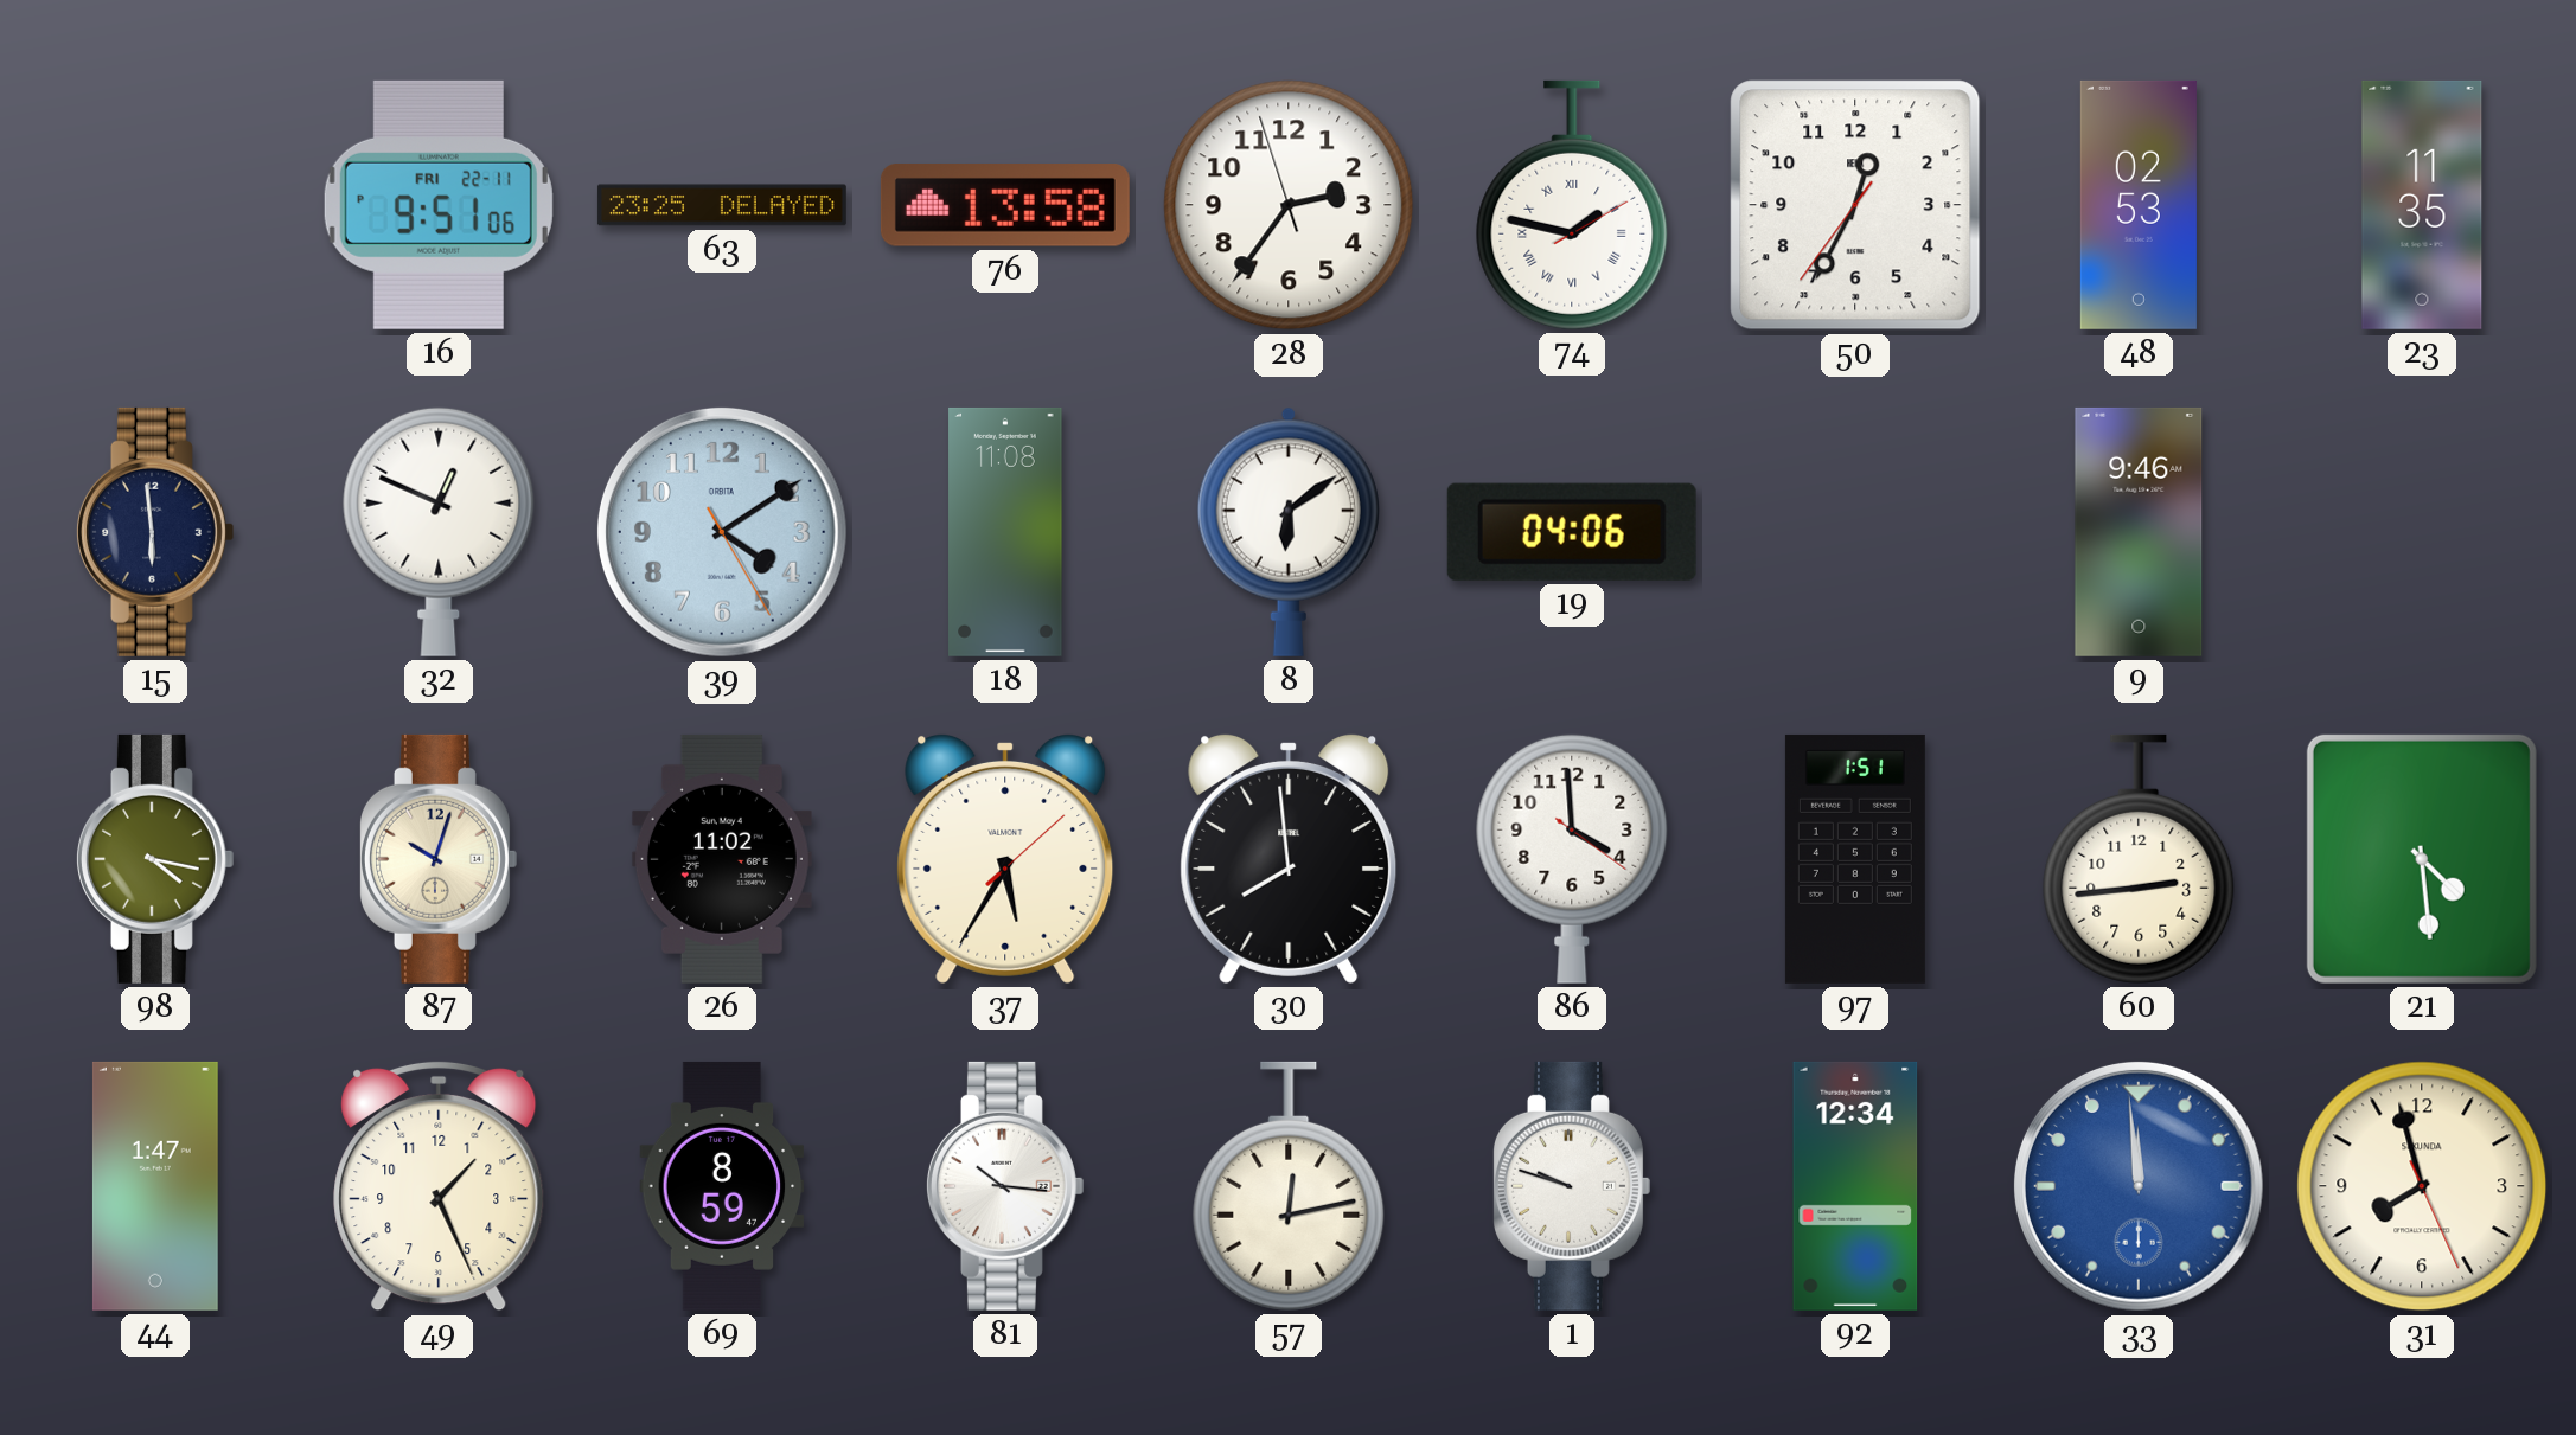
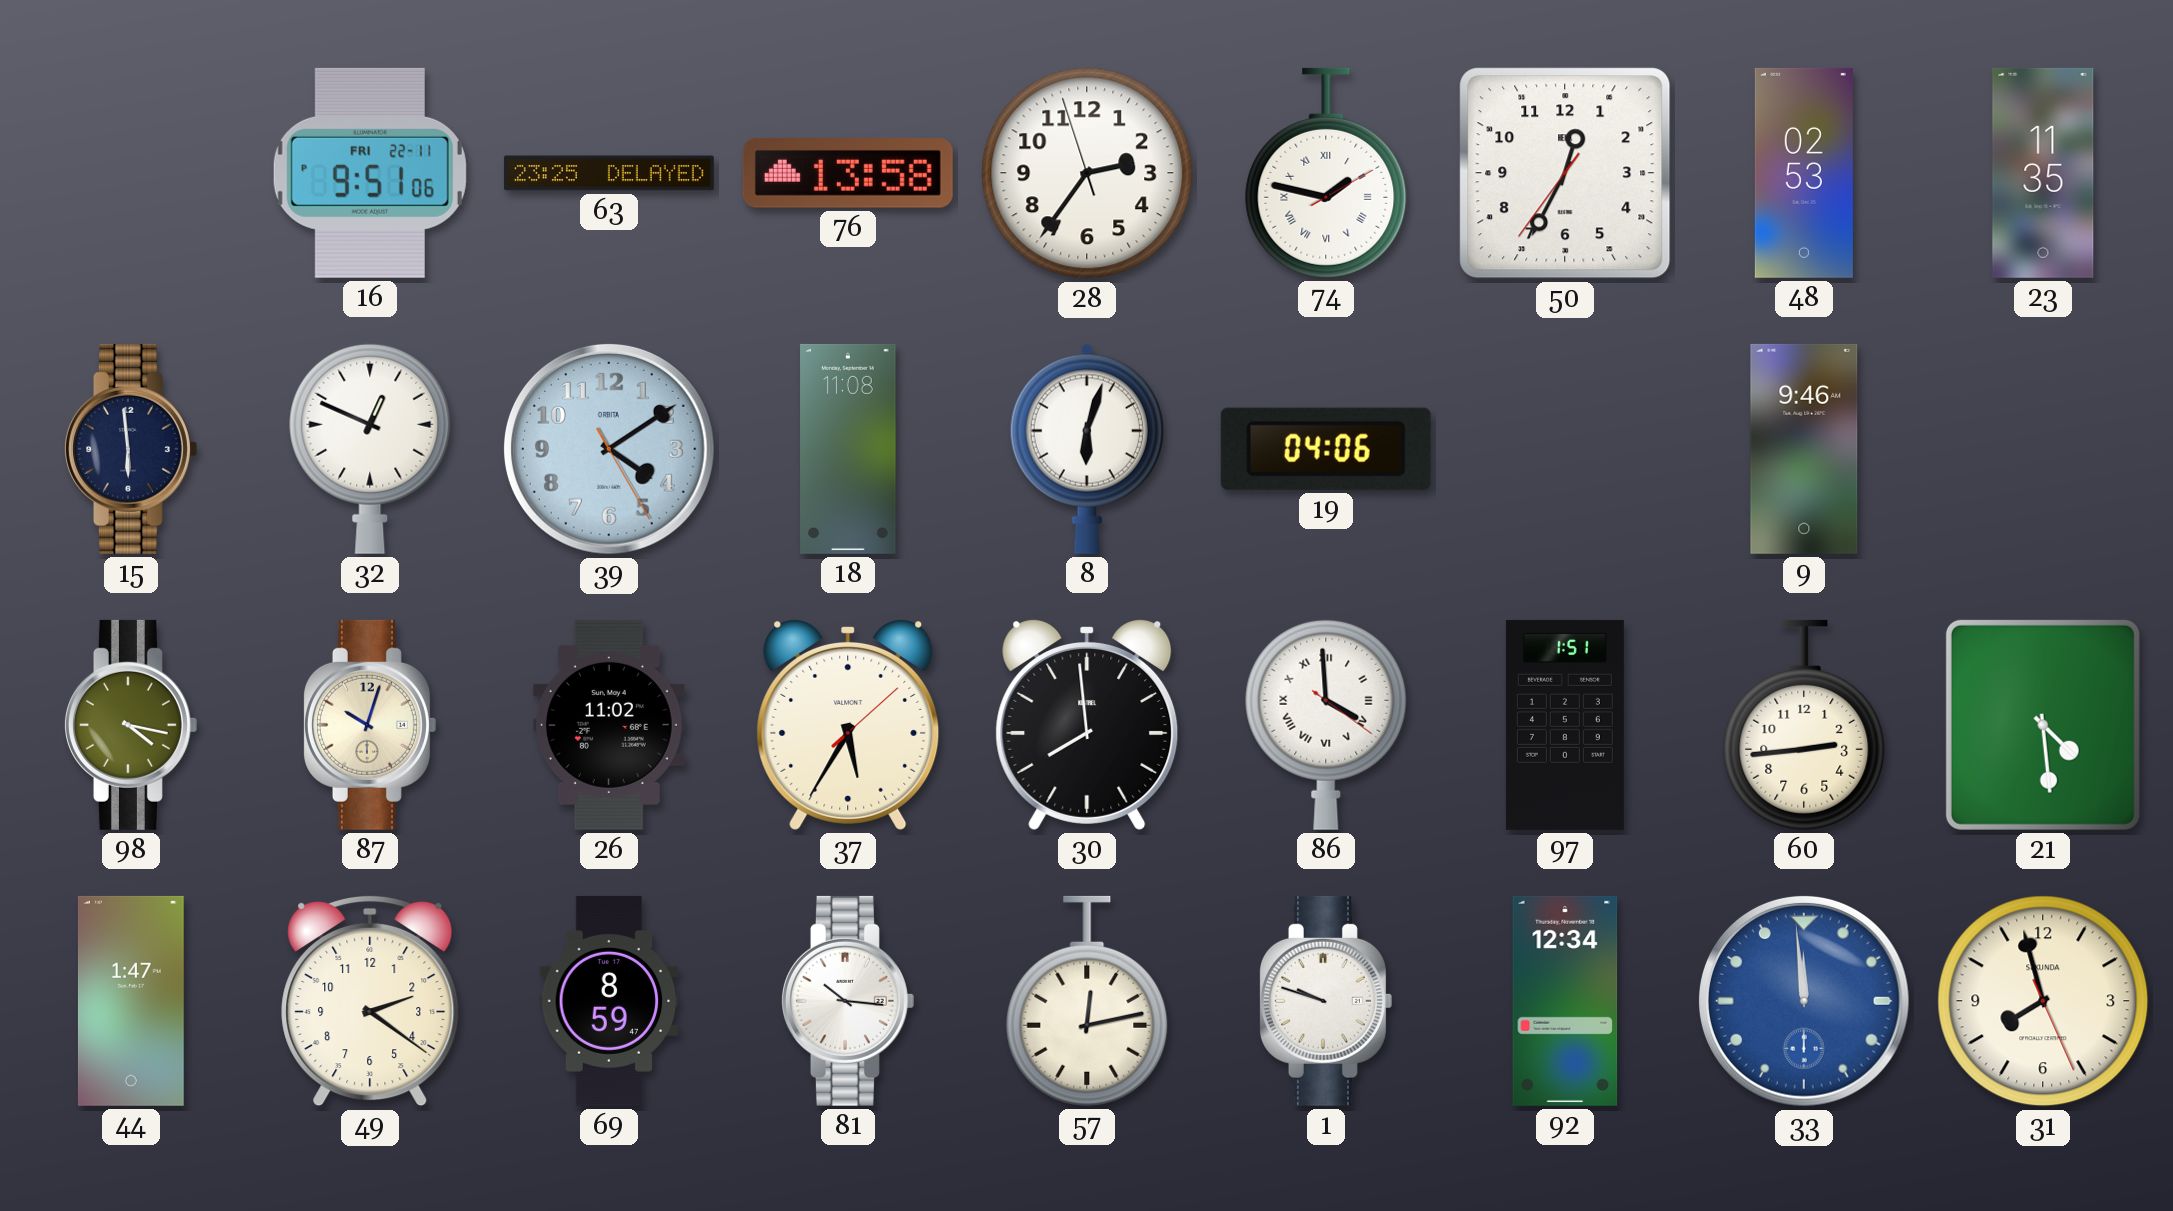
8: 6:09 -> 6:03
86 numerals: Arabic -> Roman
49: 1:26 -> 2:21
